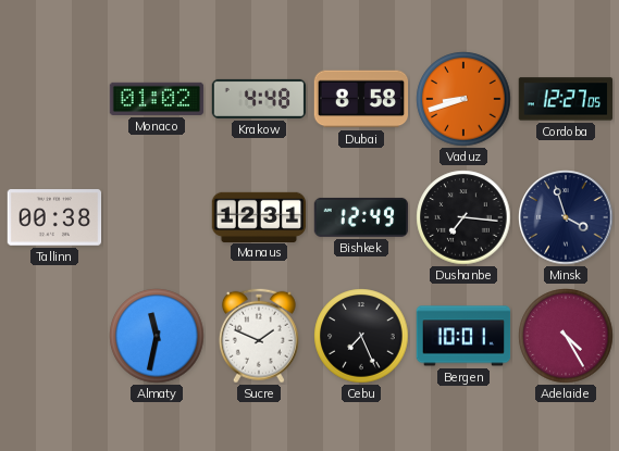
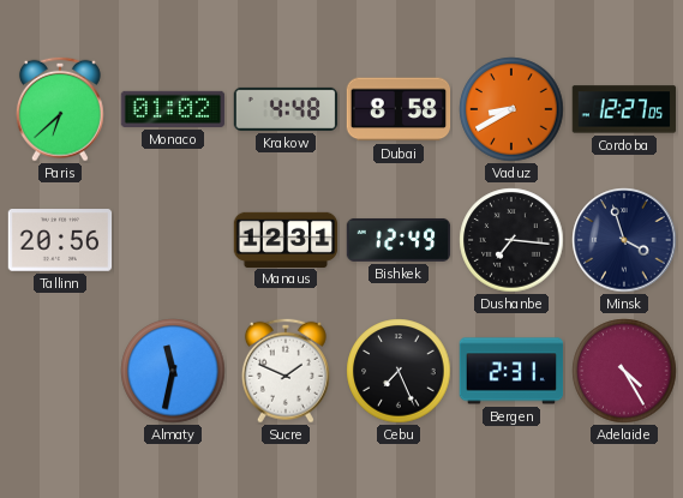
Paris: none -> 6:38
Vaduz: 8:42 -> 8:40
Tallinn: 00:38 -> 20:56
Bergen: 10:01 -> 2:31
